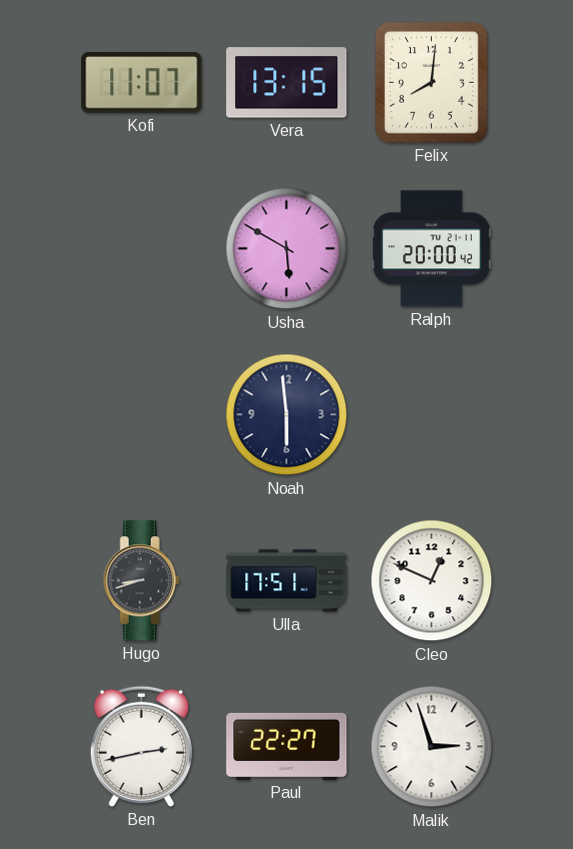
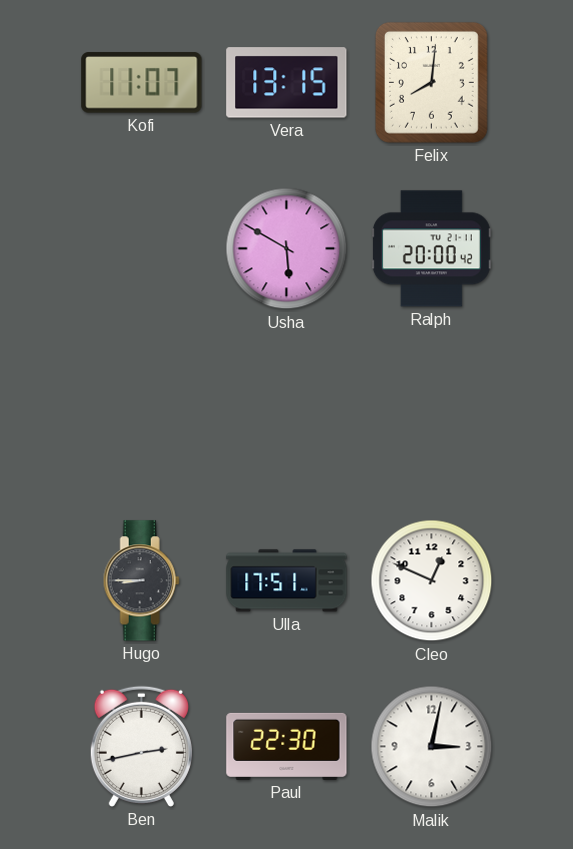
Noah: 5:59 -> none
Hugo: 8:42 -> 8:45
Paul: 22:27 -> 22:30
Malik: 2:57 -> 3:02
